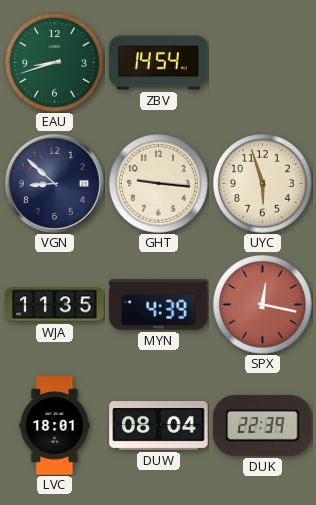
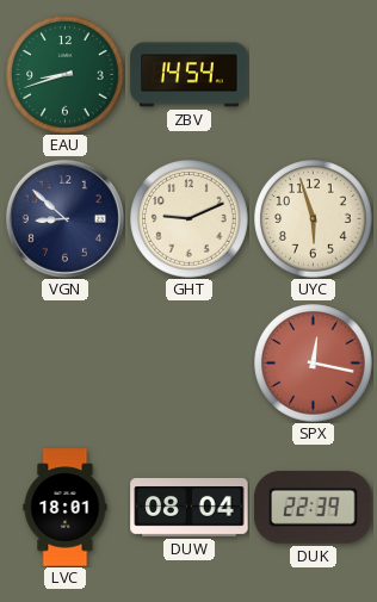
GHT: 9:16 -> 9:11
WJA: 11:35 -> none
MYN: 4:39 -> none
